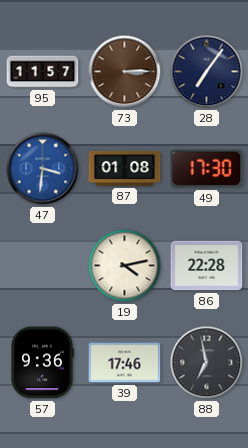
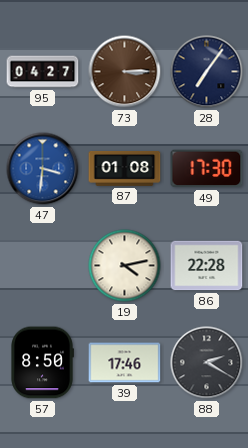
95: 11:57 -> 04:27
57: 9:36 -> 8:50
88: 6:58 -> 2:20
